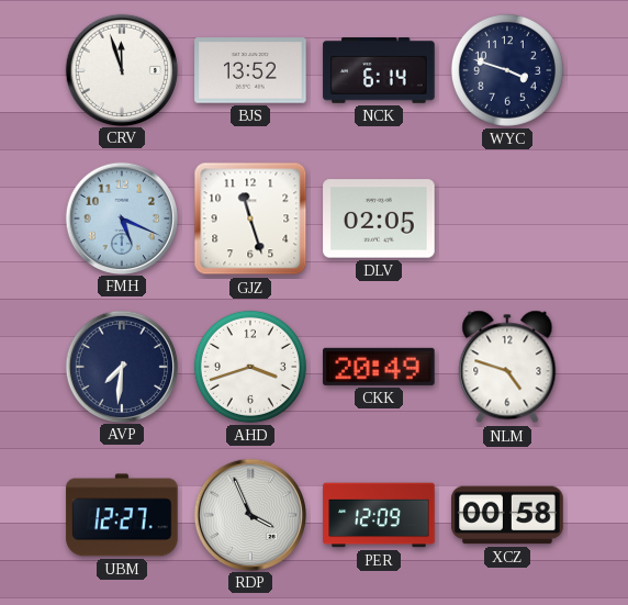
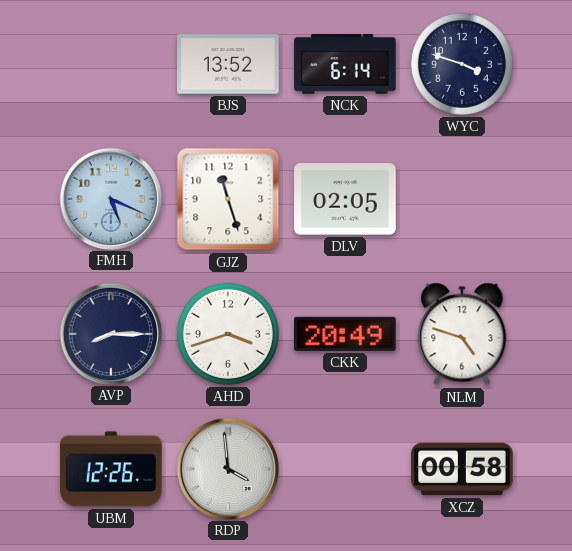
CRV: 11:57 -> none
AVP: 7:31 -> 8:15
UBM: 12:27 -> 12:26
RDP: 3:56 -> 3:59
PER: 12:09 -> none
